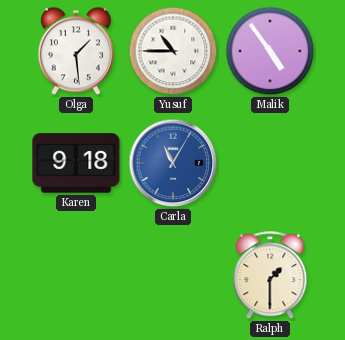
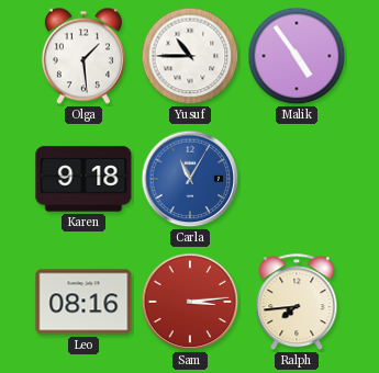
Leo: none -> 08:16
Sam: none -> 3:14
Ralph: 1:30 -> 7:44
